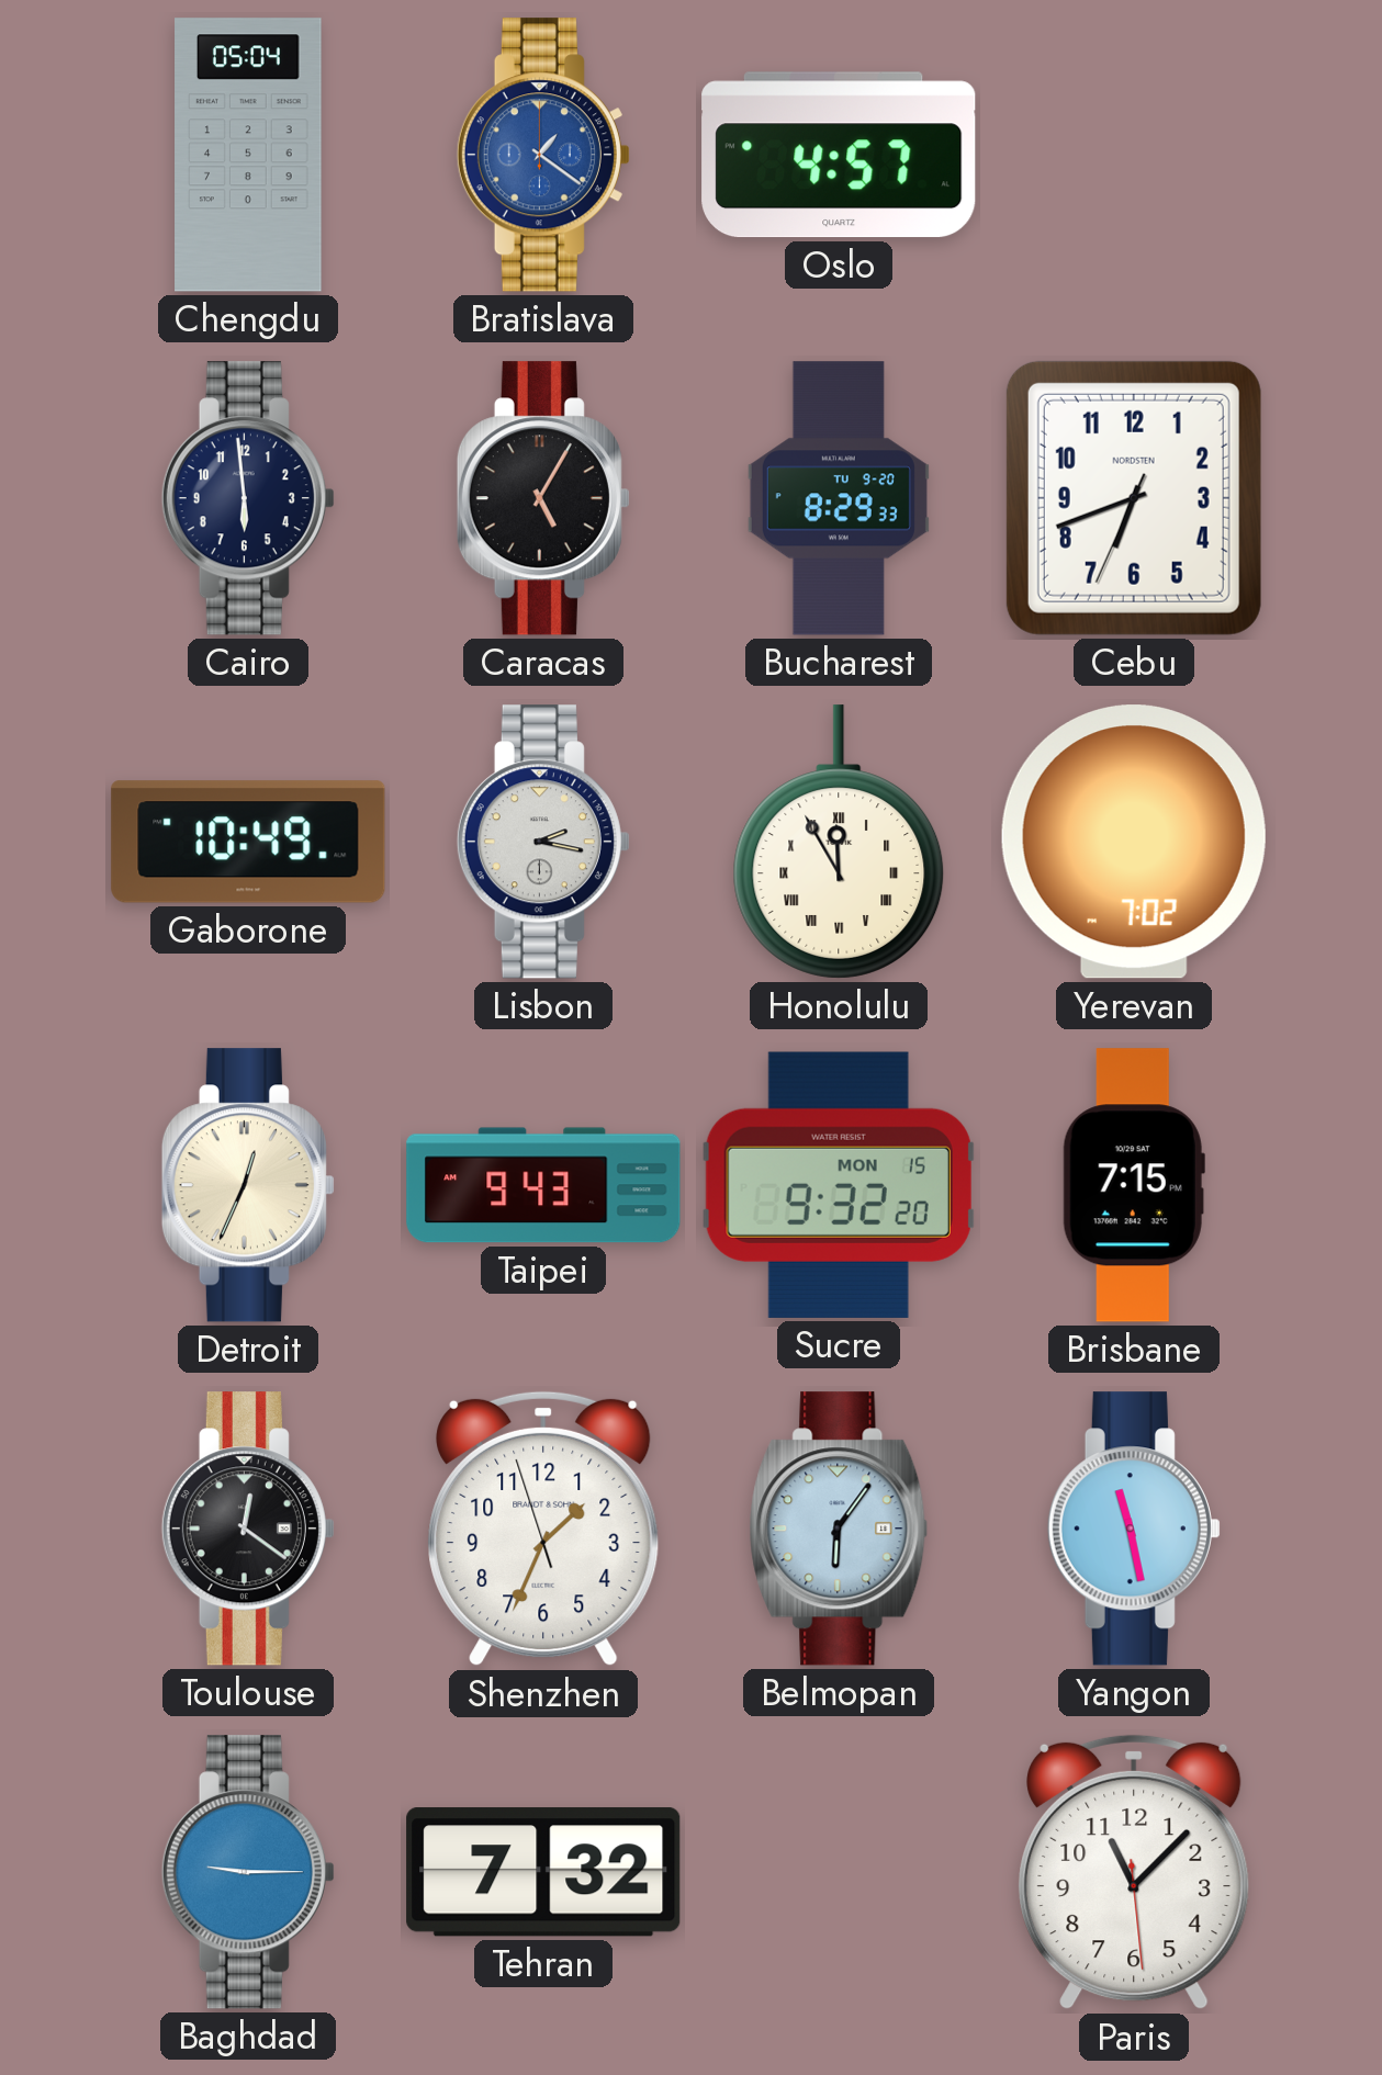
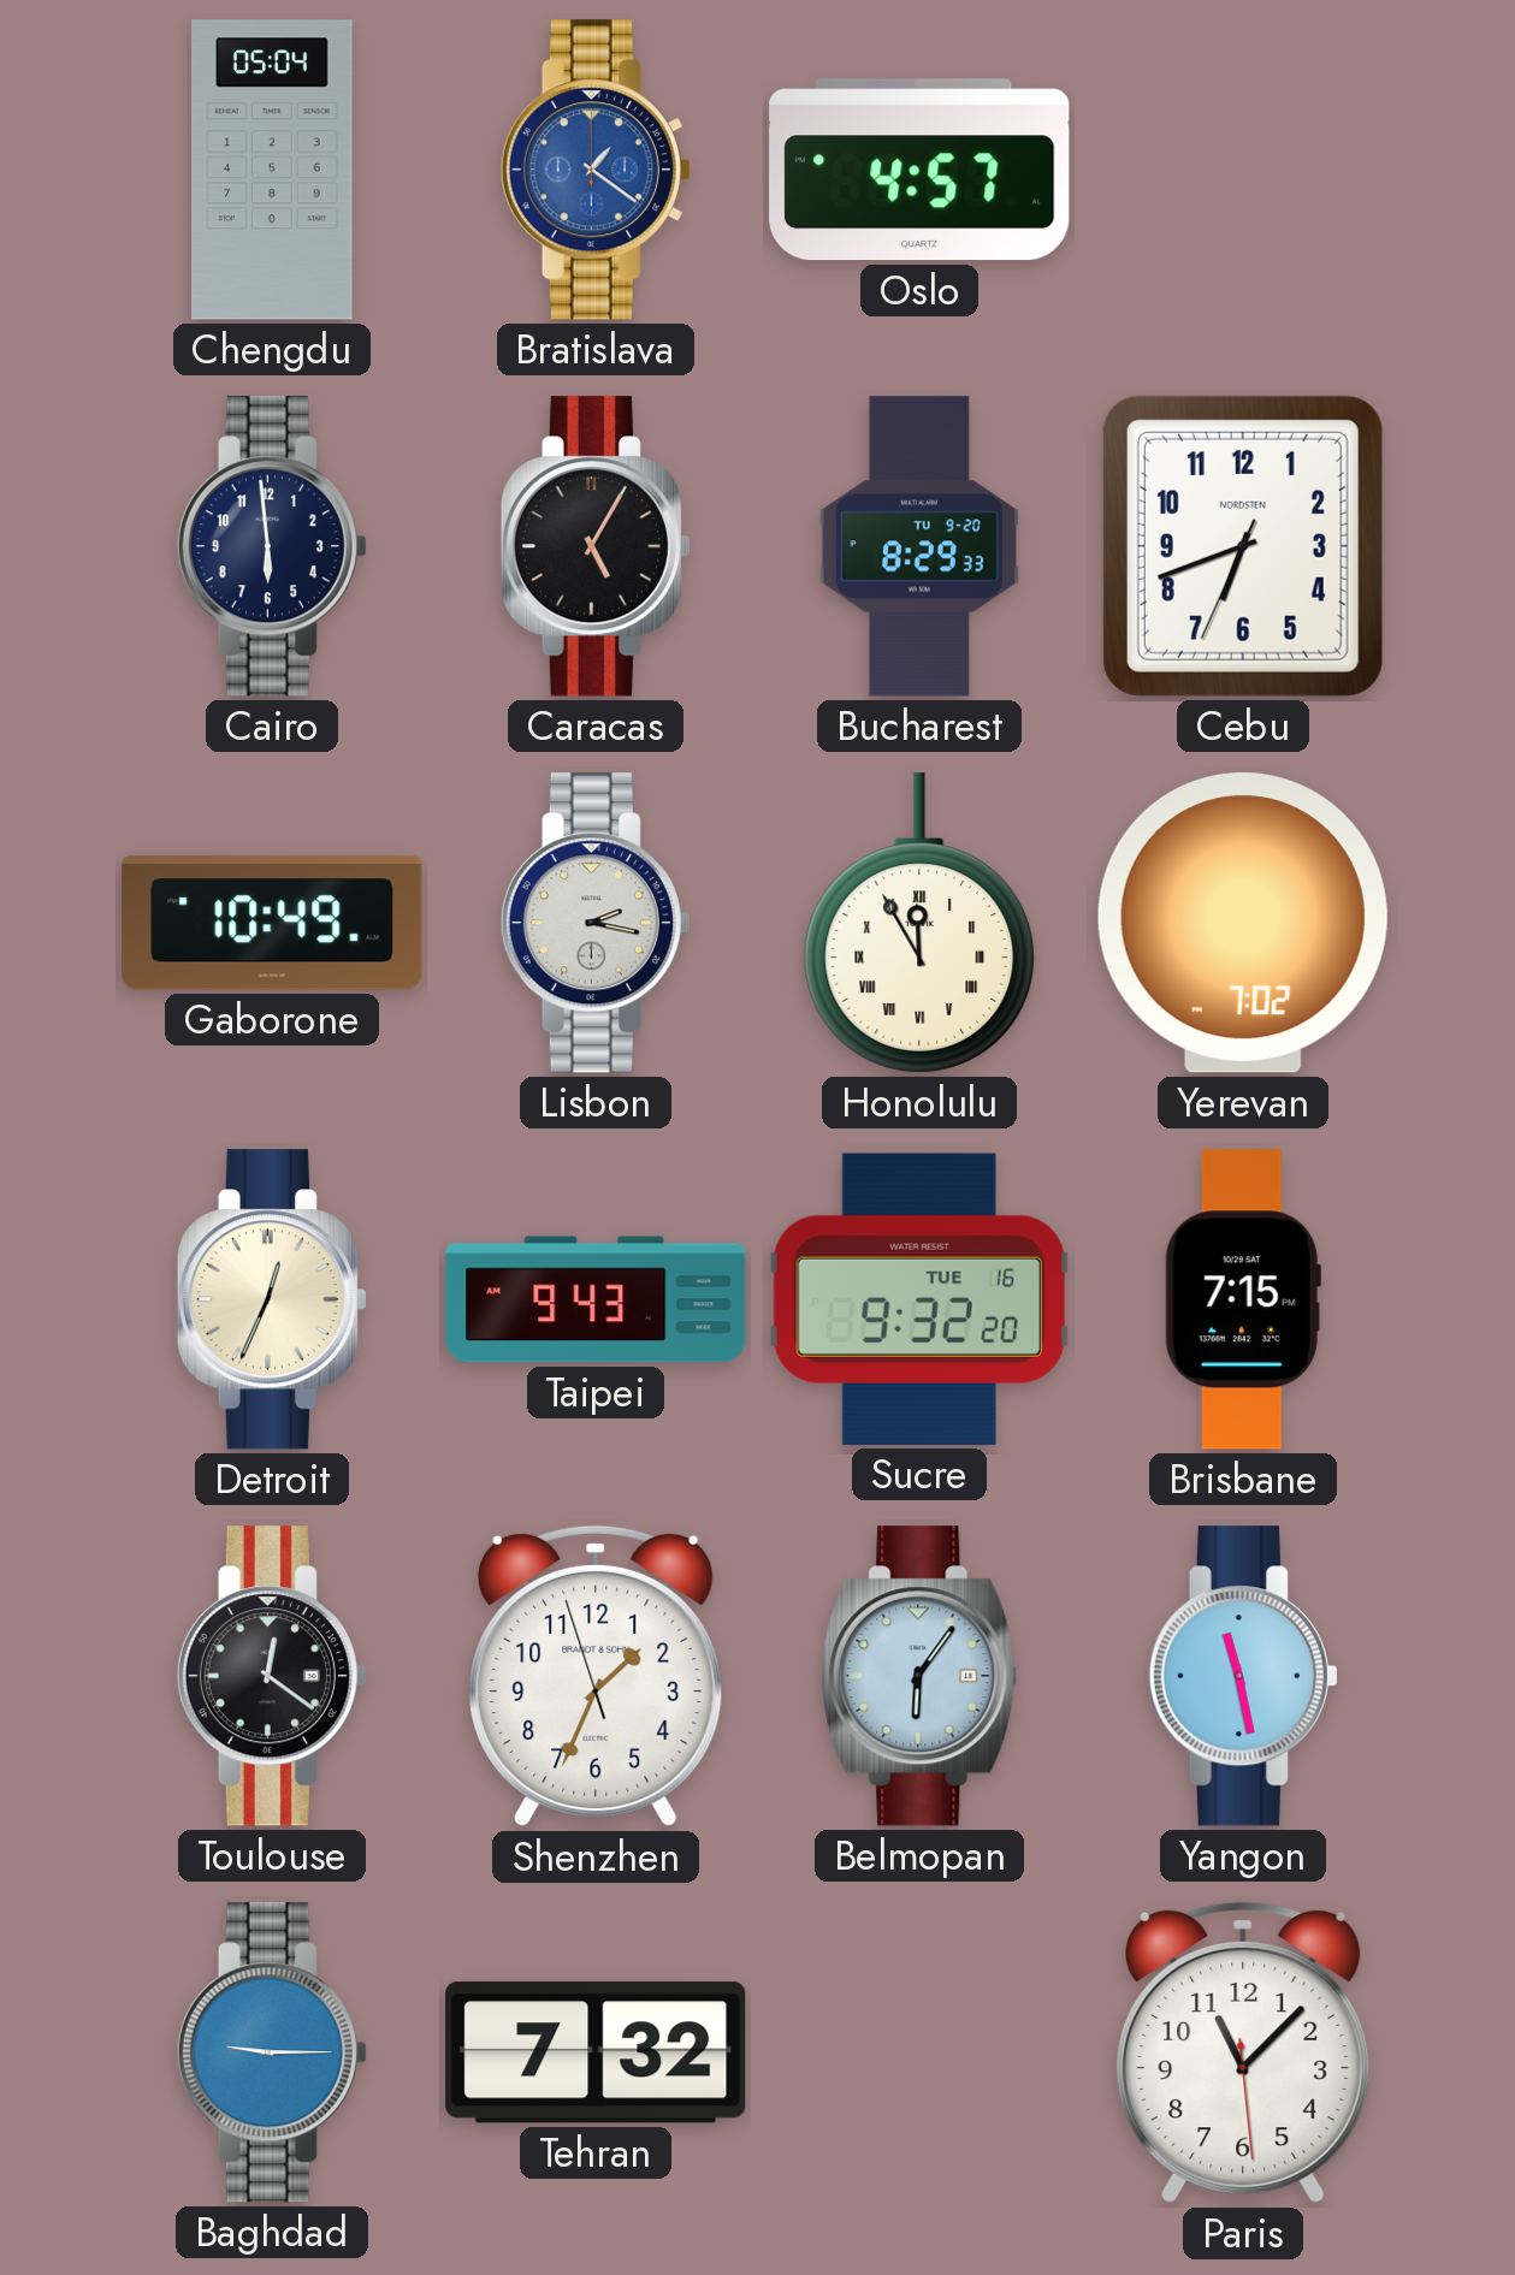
Sucre date: MON 15 -> TUE 16
